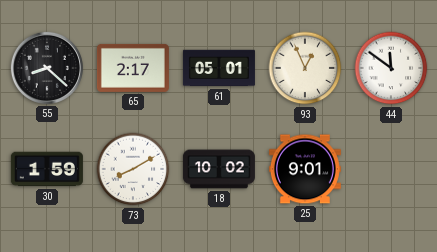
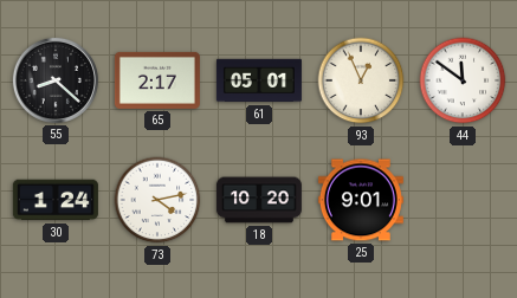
30: 1:59 -> 1:24
73: 8:10 -> 4:13
18: 10:02 -> 10:20
